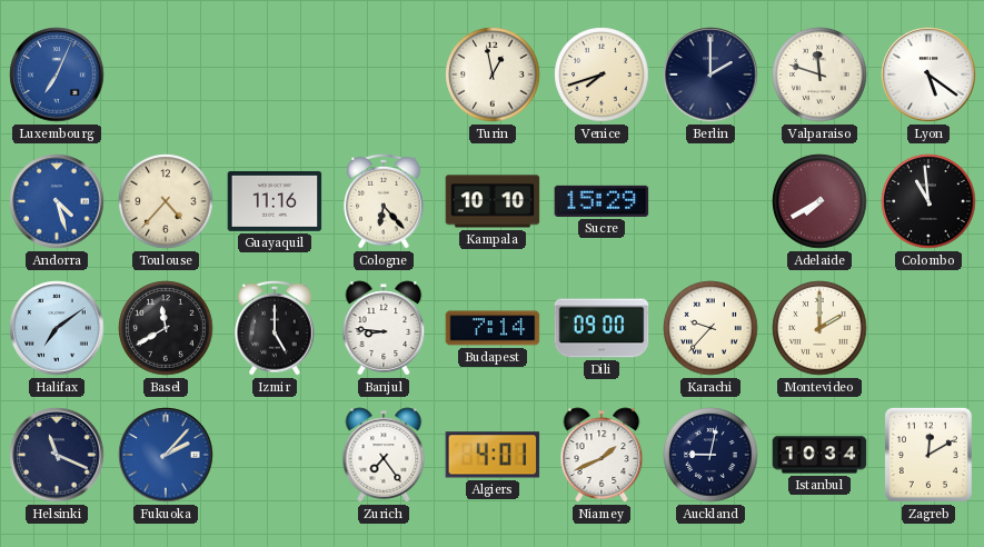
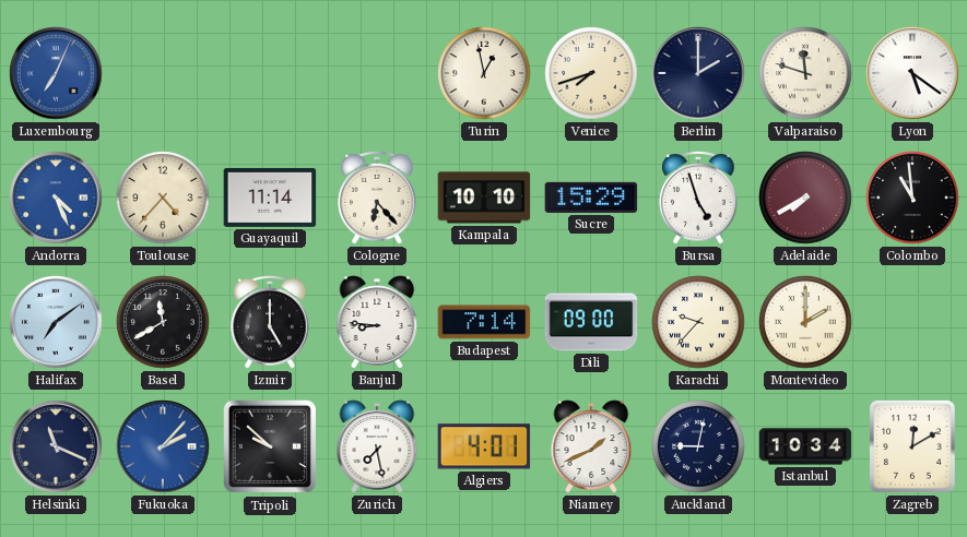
Andorra: 4:27 -> 4:26
Guayaquil: 11:16 -> 11:14
Bursa: none -> 4:57
Tripoli: none -> 9:52
Zurich: 7:24 -> 7:28
